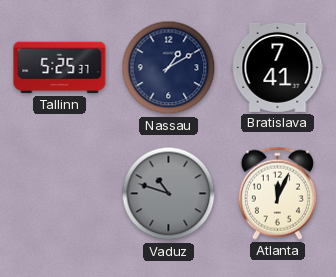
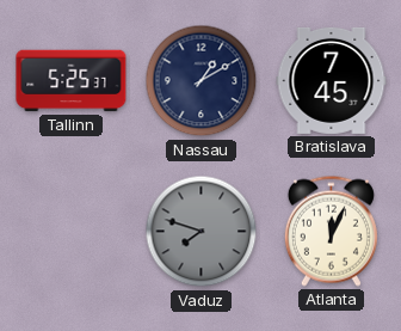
Bratislava: 7:41 -> 7:45
Vaduz: 10:48 -> 7:48
